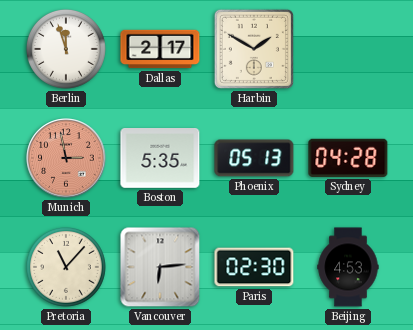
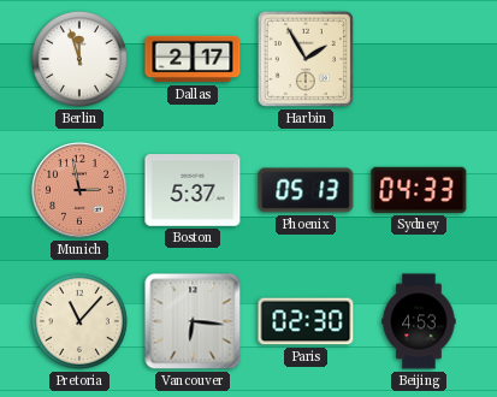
Harbin: 1:50 -> 1:55
Boston: 5:35 -> 5:37
Sydney: 04:28 -> 04:33
Vancouver: 6:14 -> 6:16
